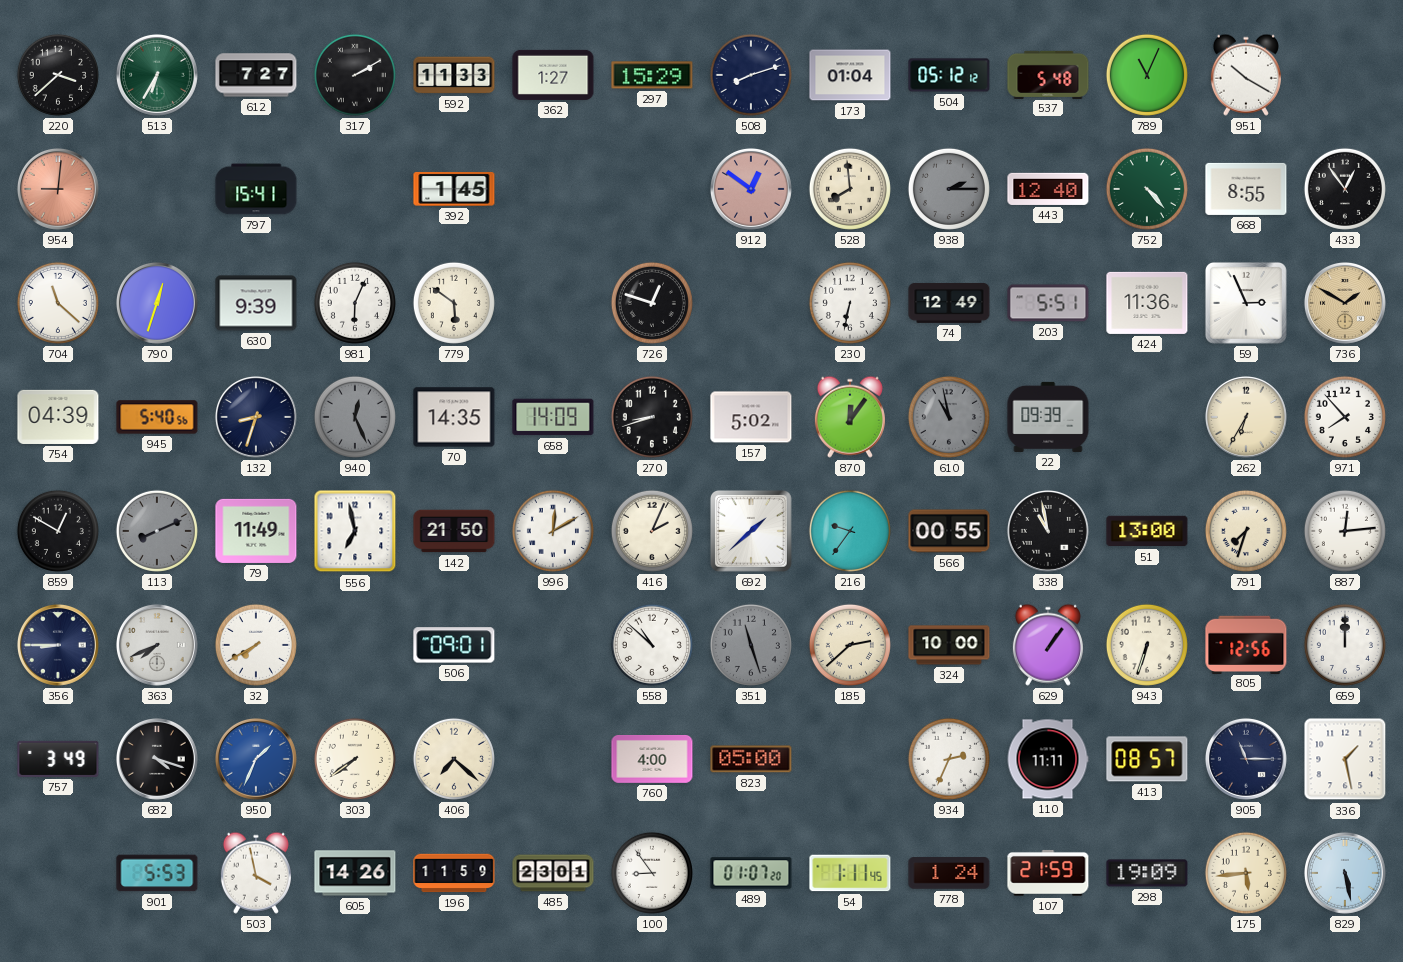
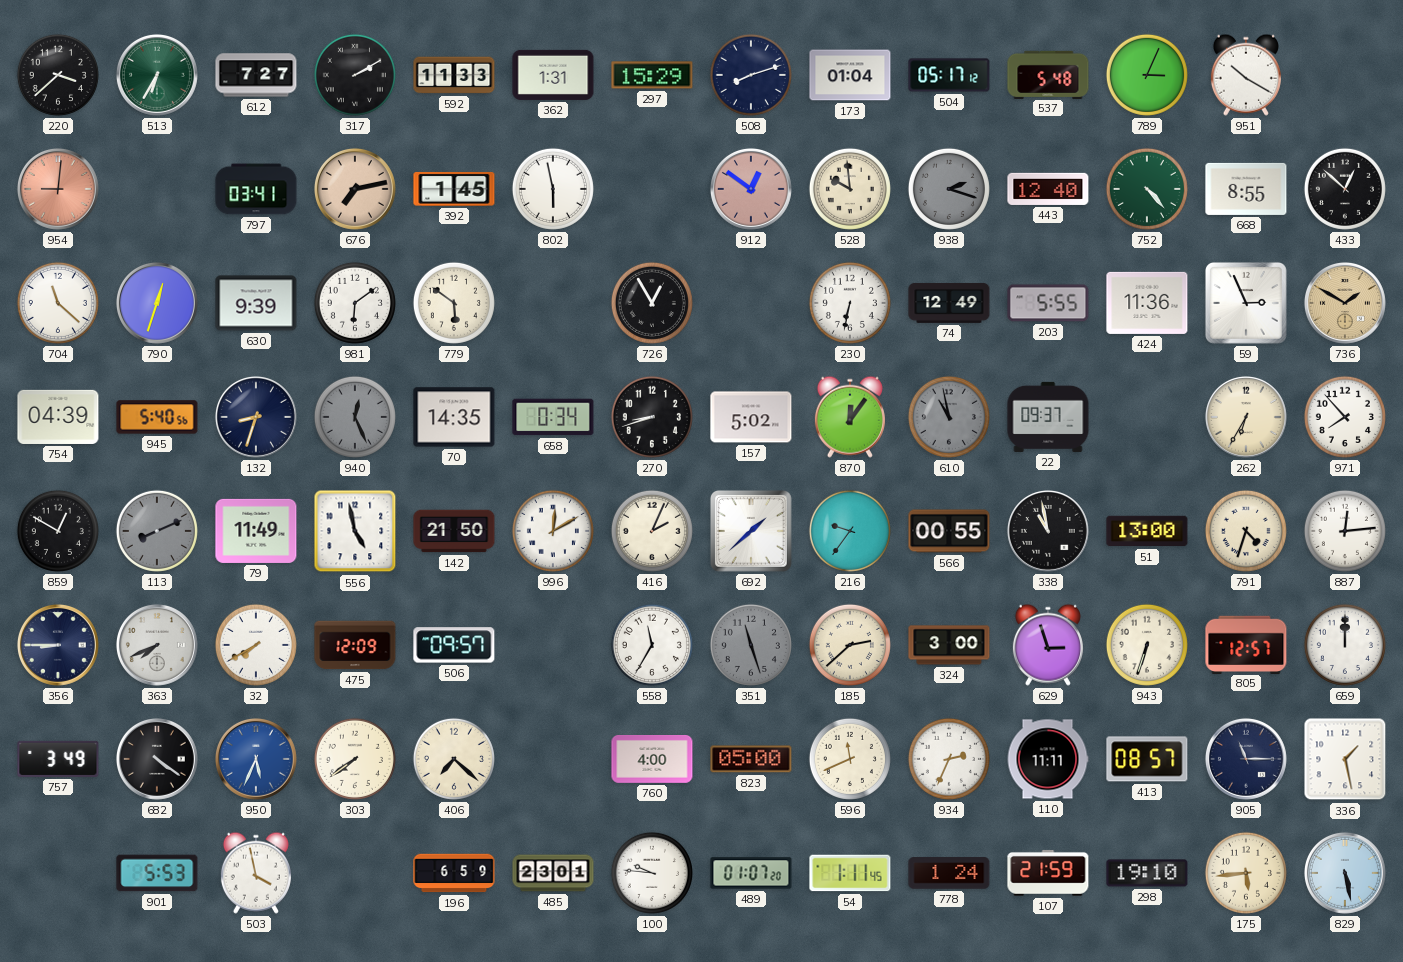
362: 1:27 -> 1:31
504: 05:12 -> 05:17
789: 11:04 -> 3:04
797: 15:41 -> 03:41
676: none -> 7:13
802: none -> 5:58
528: 7:59 -> 9:59
938: 2:15 -> 2:18
433: 12:54 -> 12:52
981: 6:04 -> 6:09
726: 12:48 -> 12:55
203: 5:51 -> 5:55
658: 14:09 -> 0:34
22: 09:39 -> 09:37
556: 6:58 -> 4:58
791: 7:33 -> 4:33
475: none -> 12:09
506: 09:01 -> 09:57
558: 10:52 -> 11:35
324: 10:00 -> 3:00
629: 1:06 -> 2:57
805: 12:56 -> 12:57
682: 4:18 -> 4:21
950: 1:34 -> 5:34
596: none -> 11:41
605: 14:26 -> none
196: 11:59 -> 6:59
100: 8:54 -> 9:46
298: 19:09 -> 19:10
